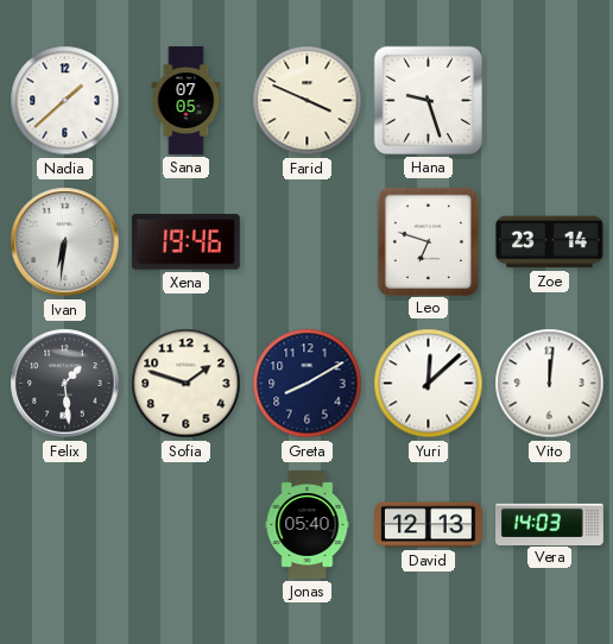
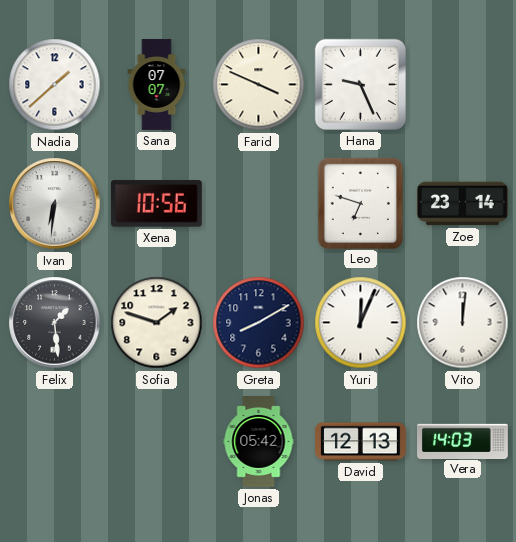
Sana: 07:05 -> 07:07
Hana: 9:27 -> 9:26
Xena: 19:46 -> 10:56
Yuri: 12:08 -> 12:04
Jonas: 05:40 -> 05:42
